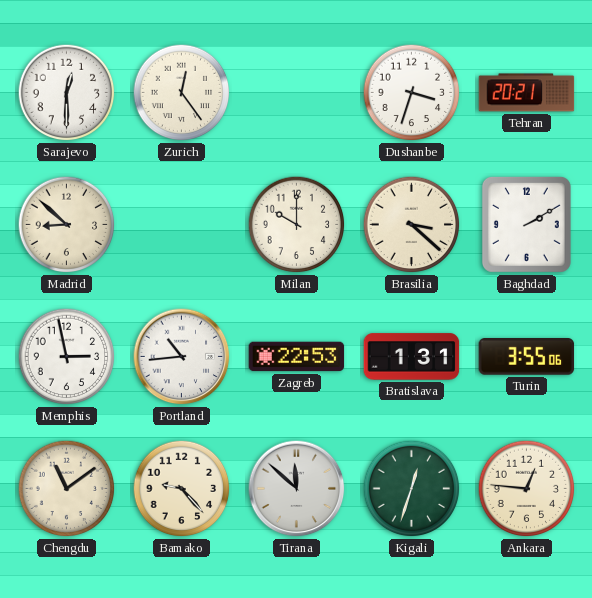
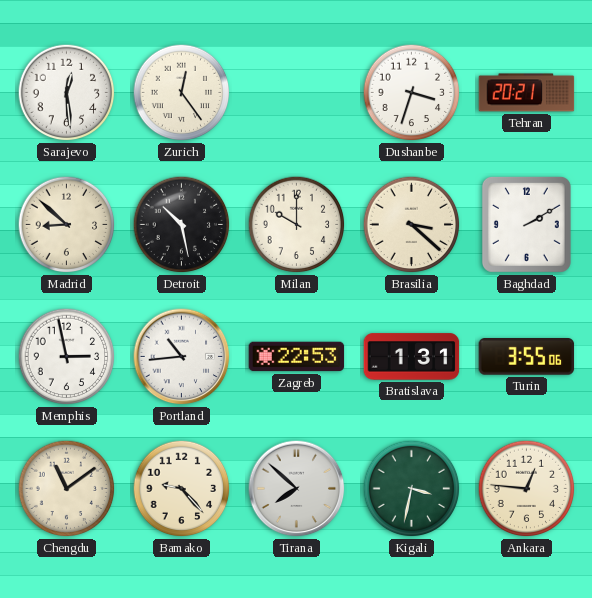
Sarajevo: 12:30 -> 12:29
Detroit: none -> 10:28
Tirana: 11:52 -> 7:52
Kigali: 12:33 -> 3:32
